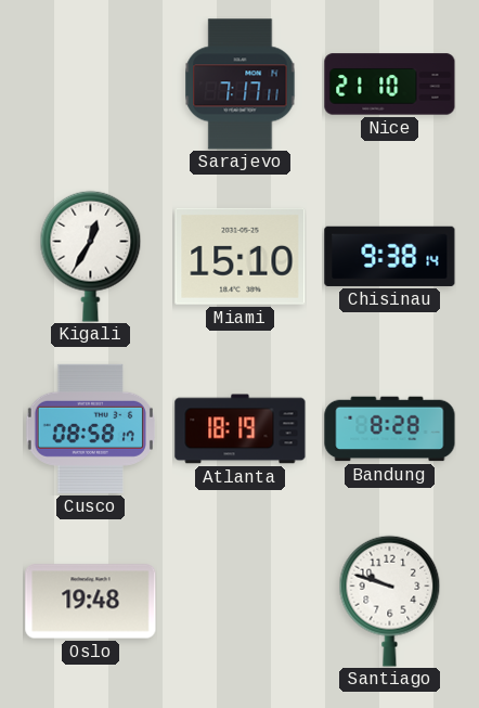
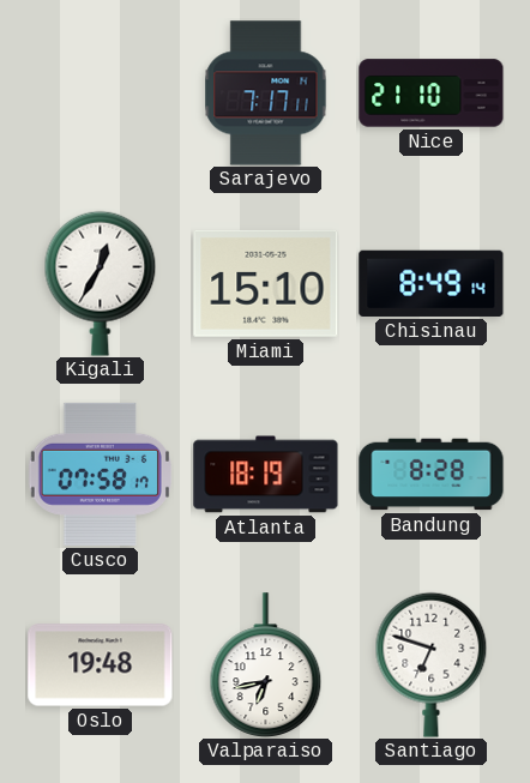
Chisinau: 9:38 -> 8:49
Cusco: 08:58 -> 07:58
Valparaiso: none -> 6:43
Santiago: 9:48 -> 6:48
